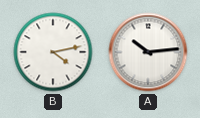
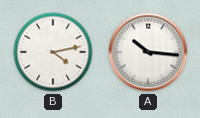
A: 10:14 -> 10:16
